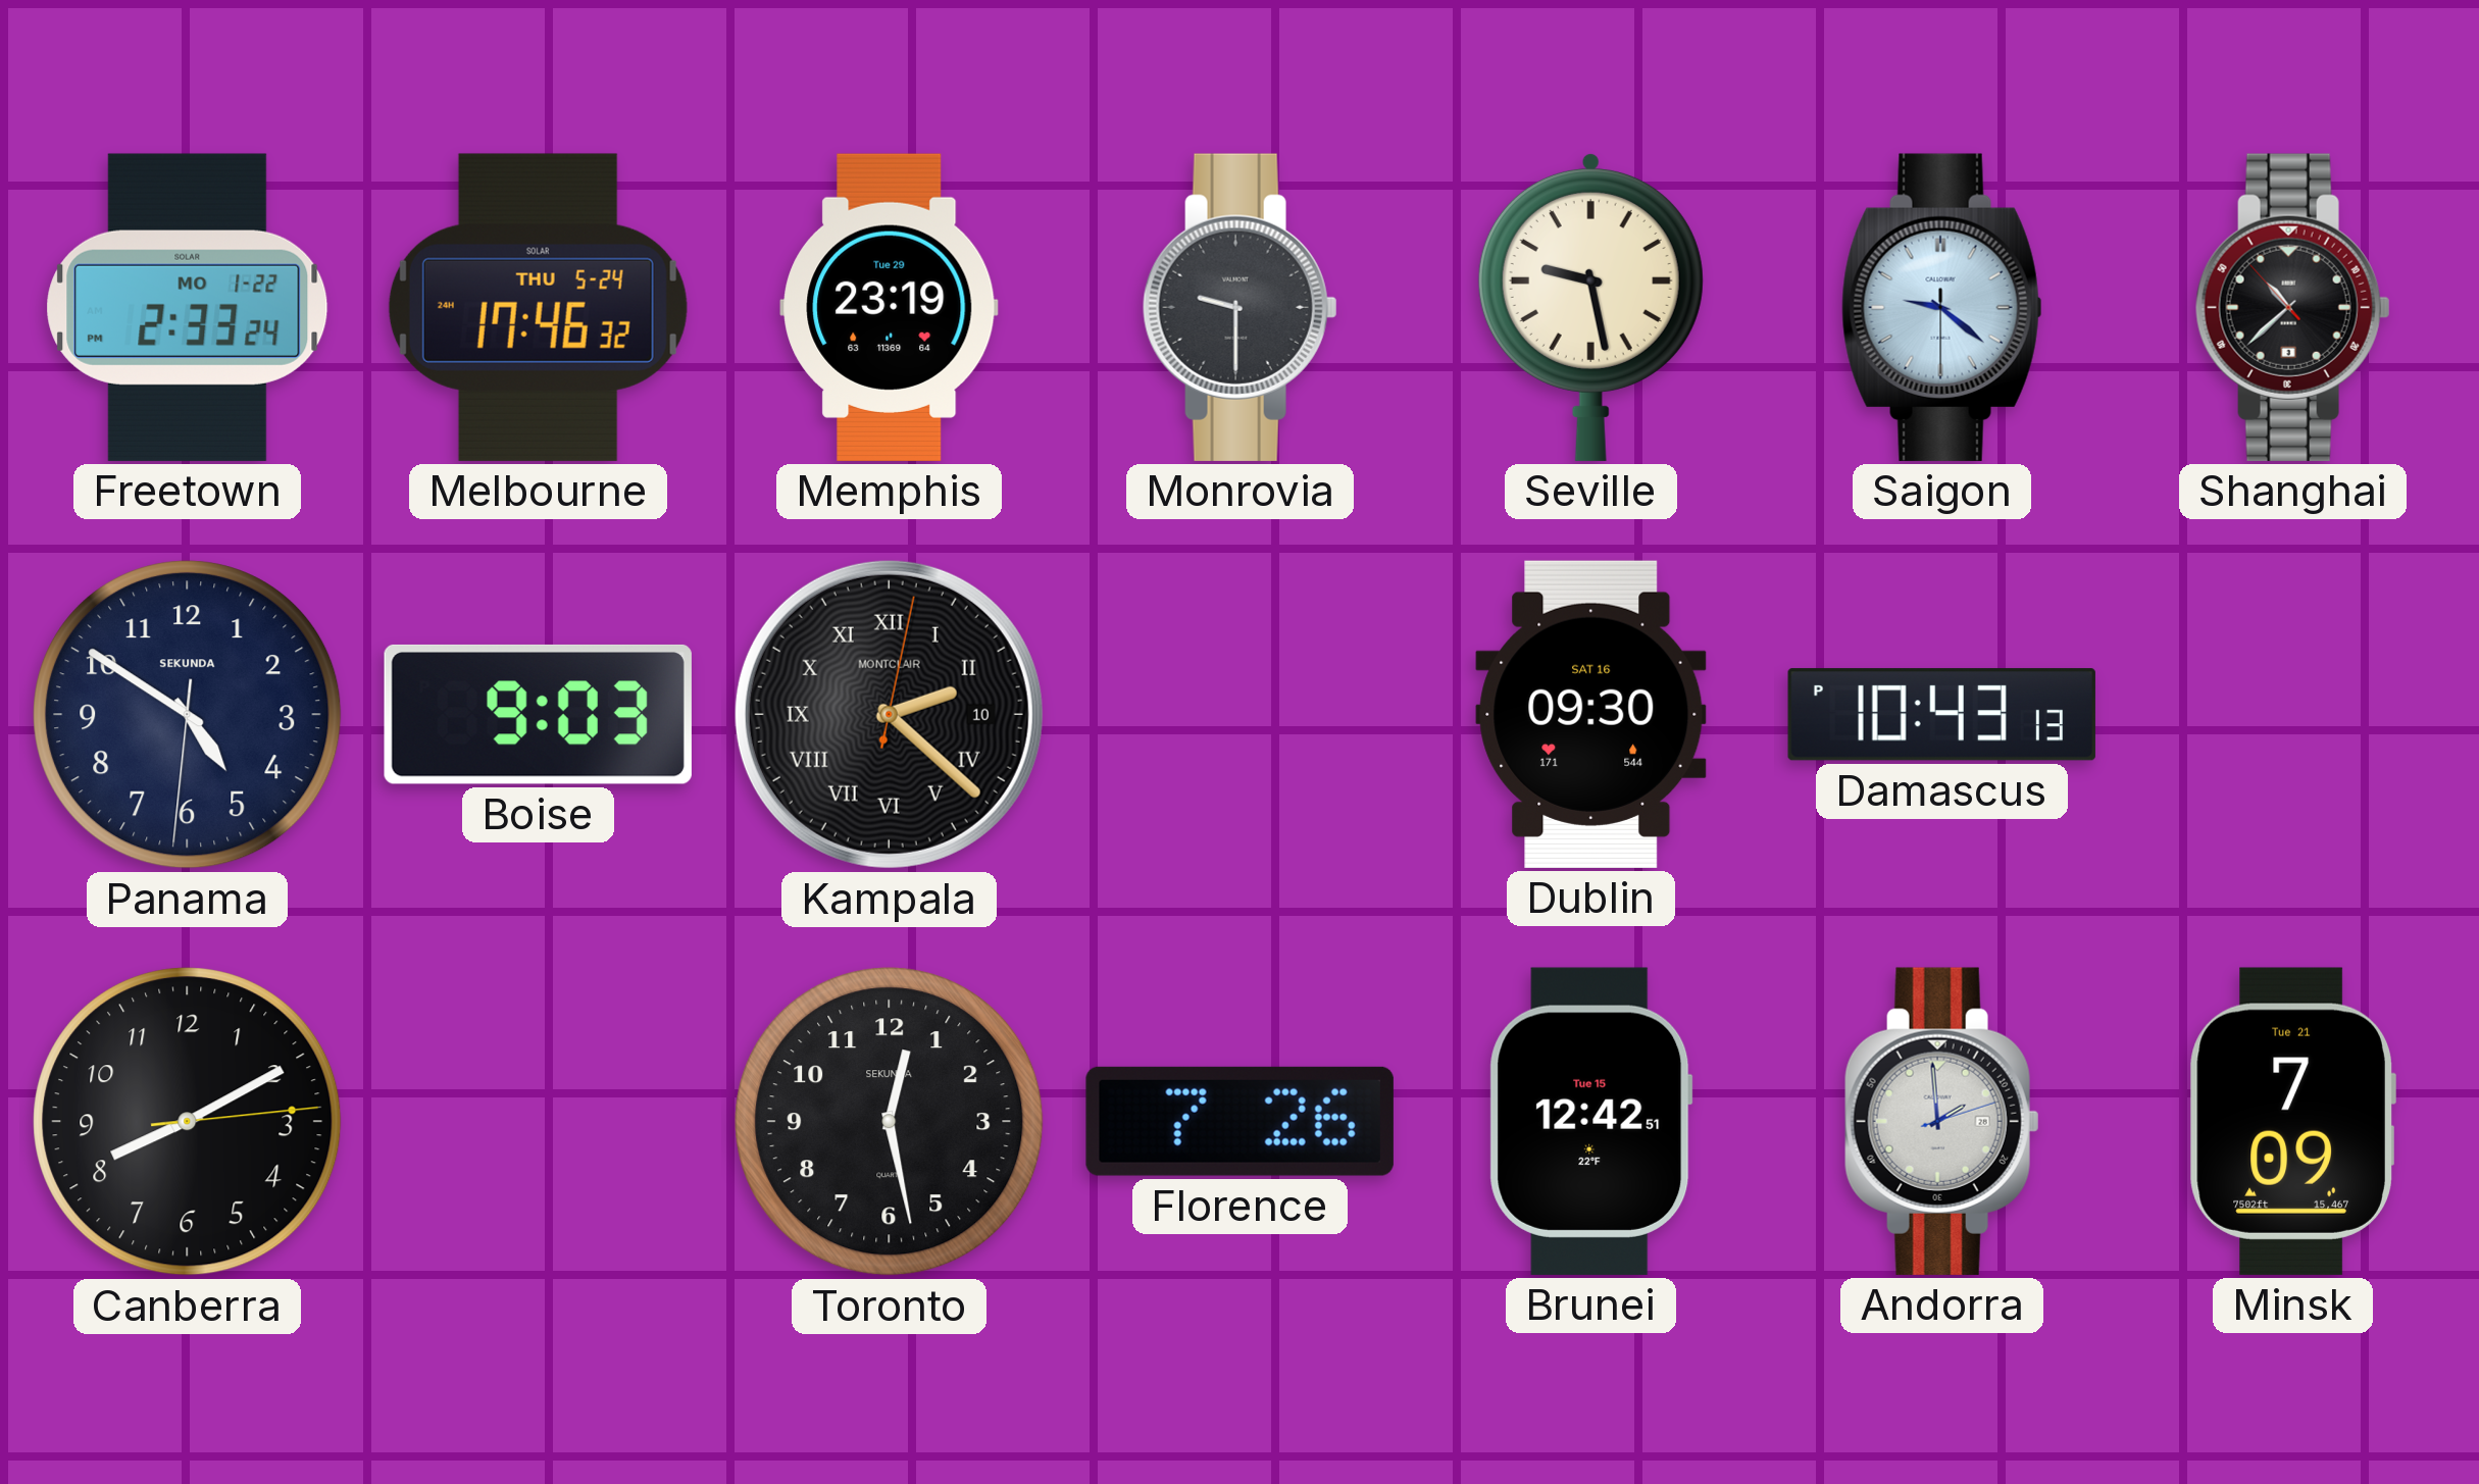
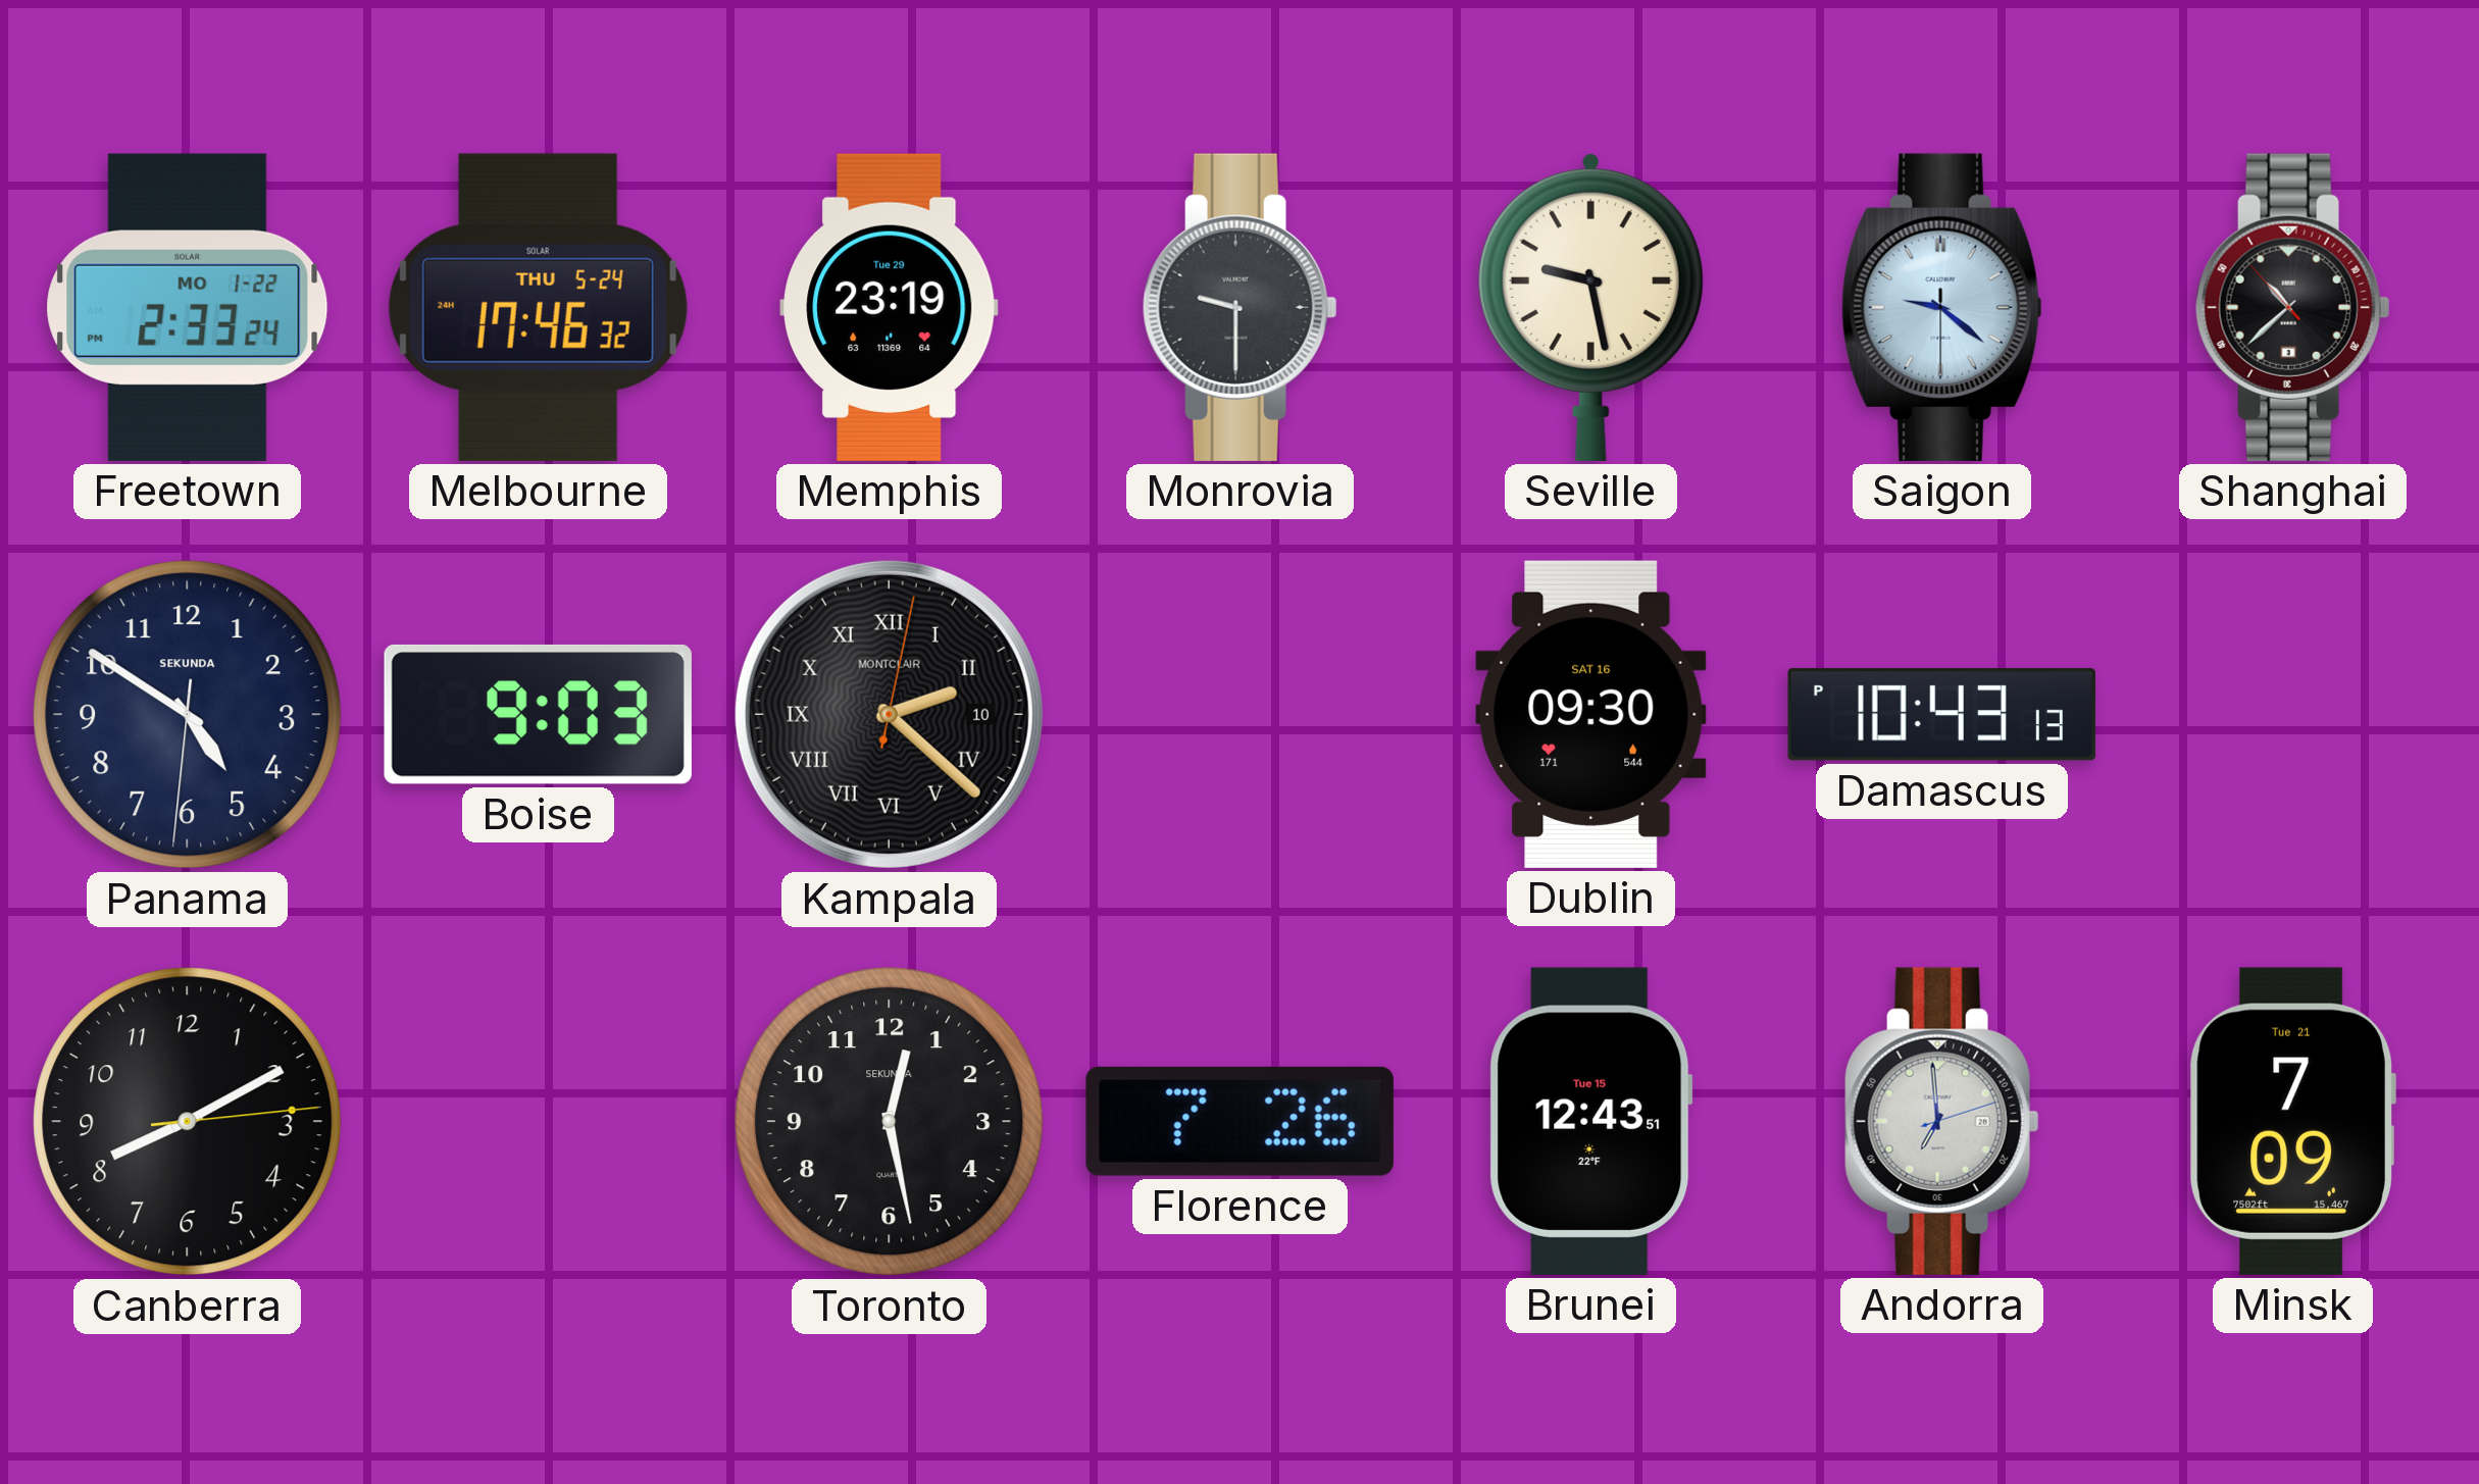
Brunei: 12:42 -> 12:43
Andorra: 1:59 -> 6:59
